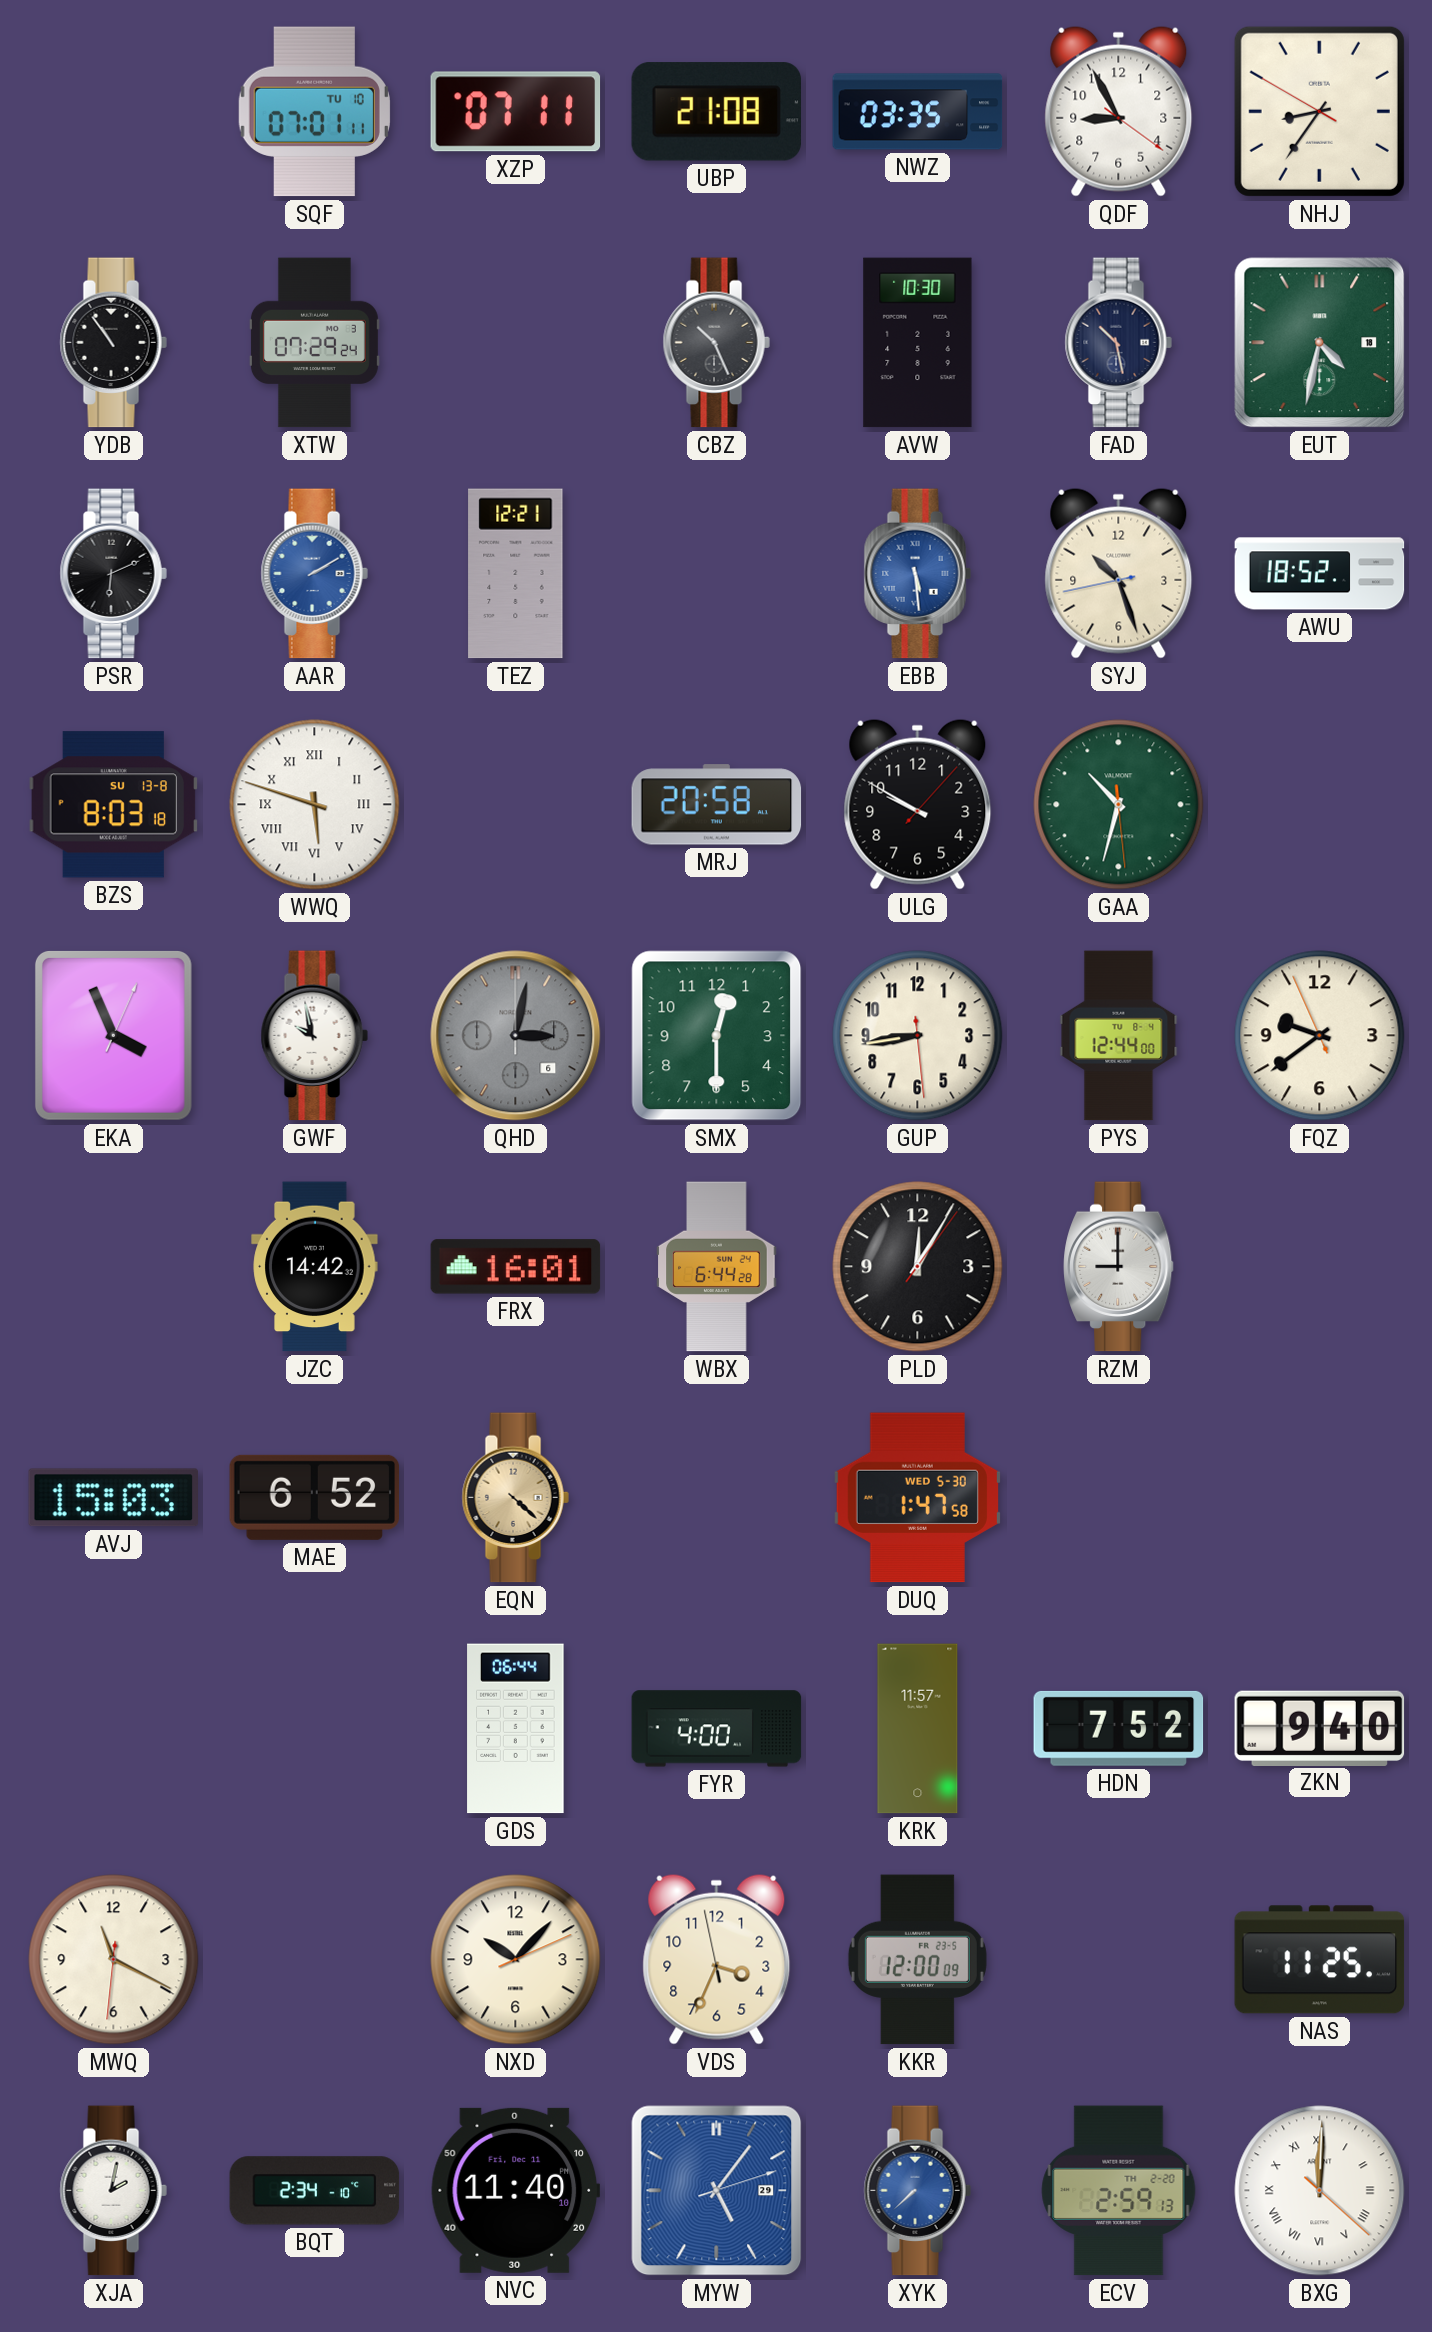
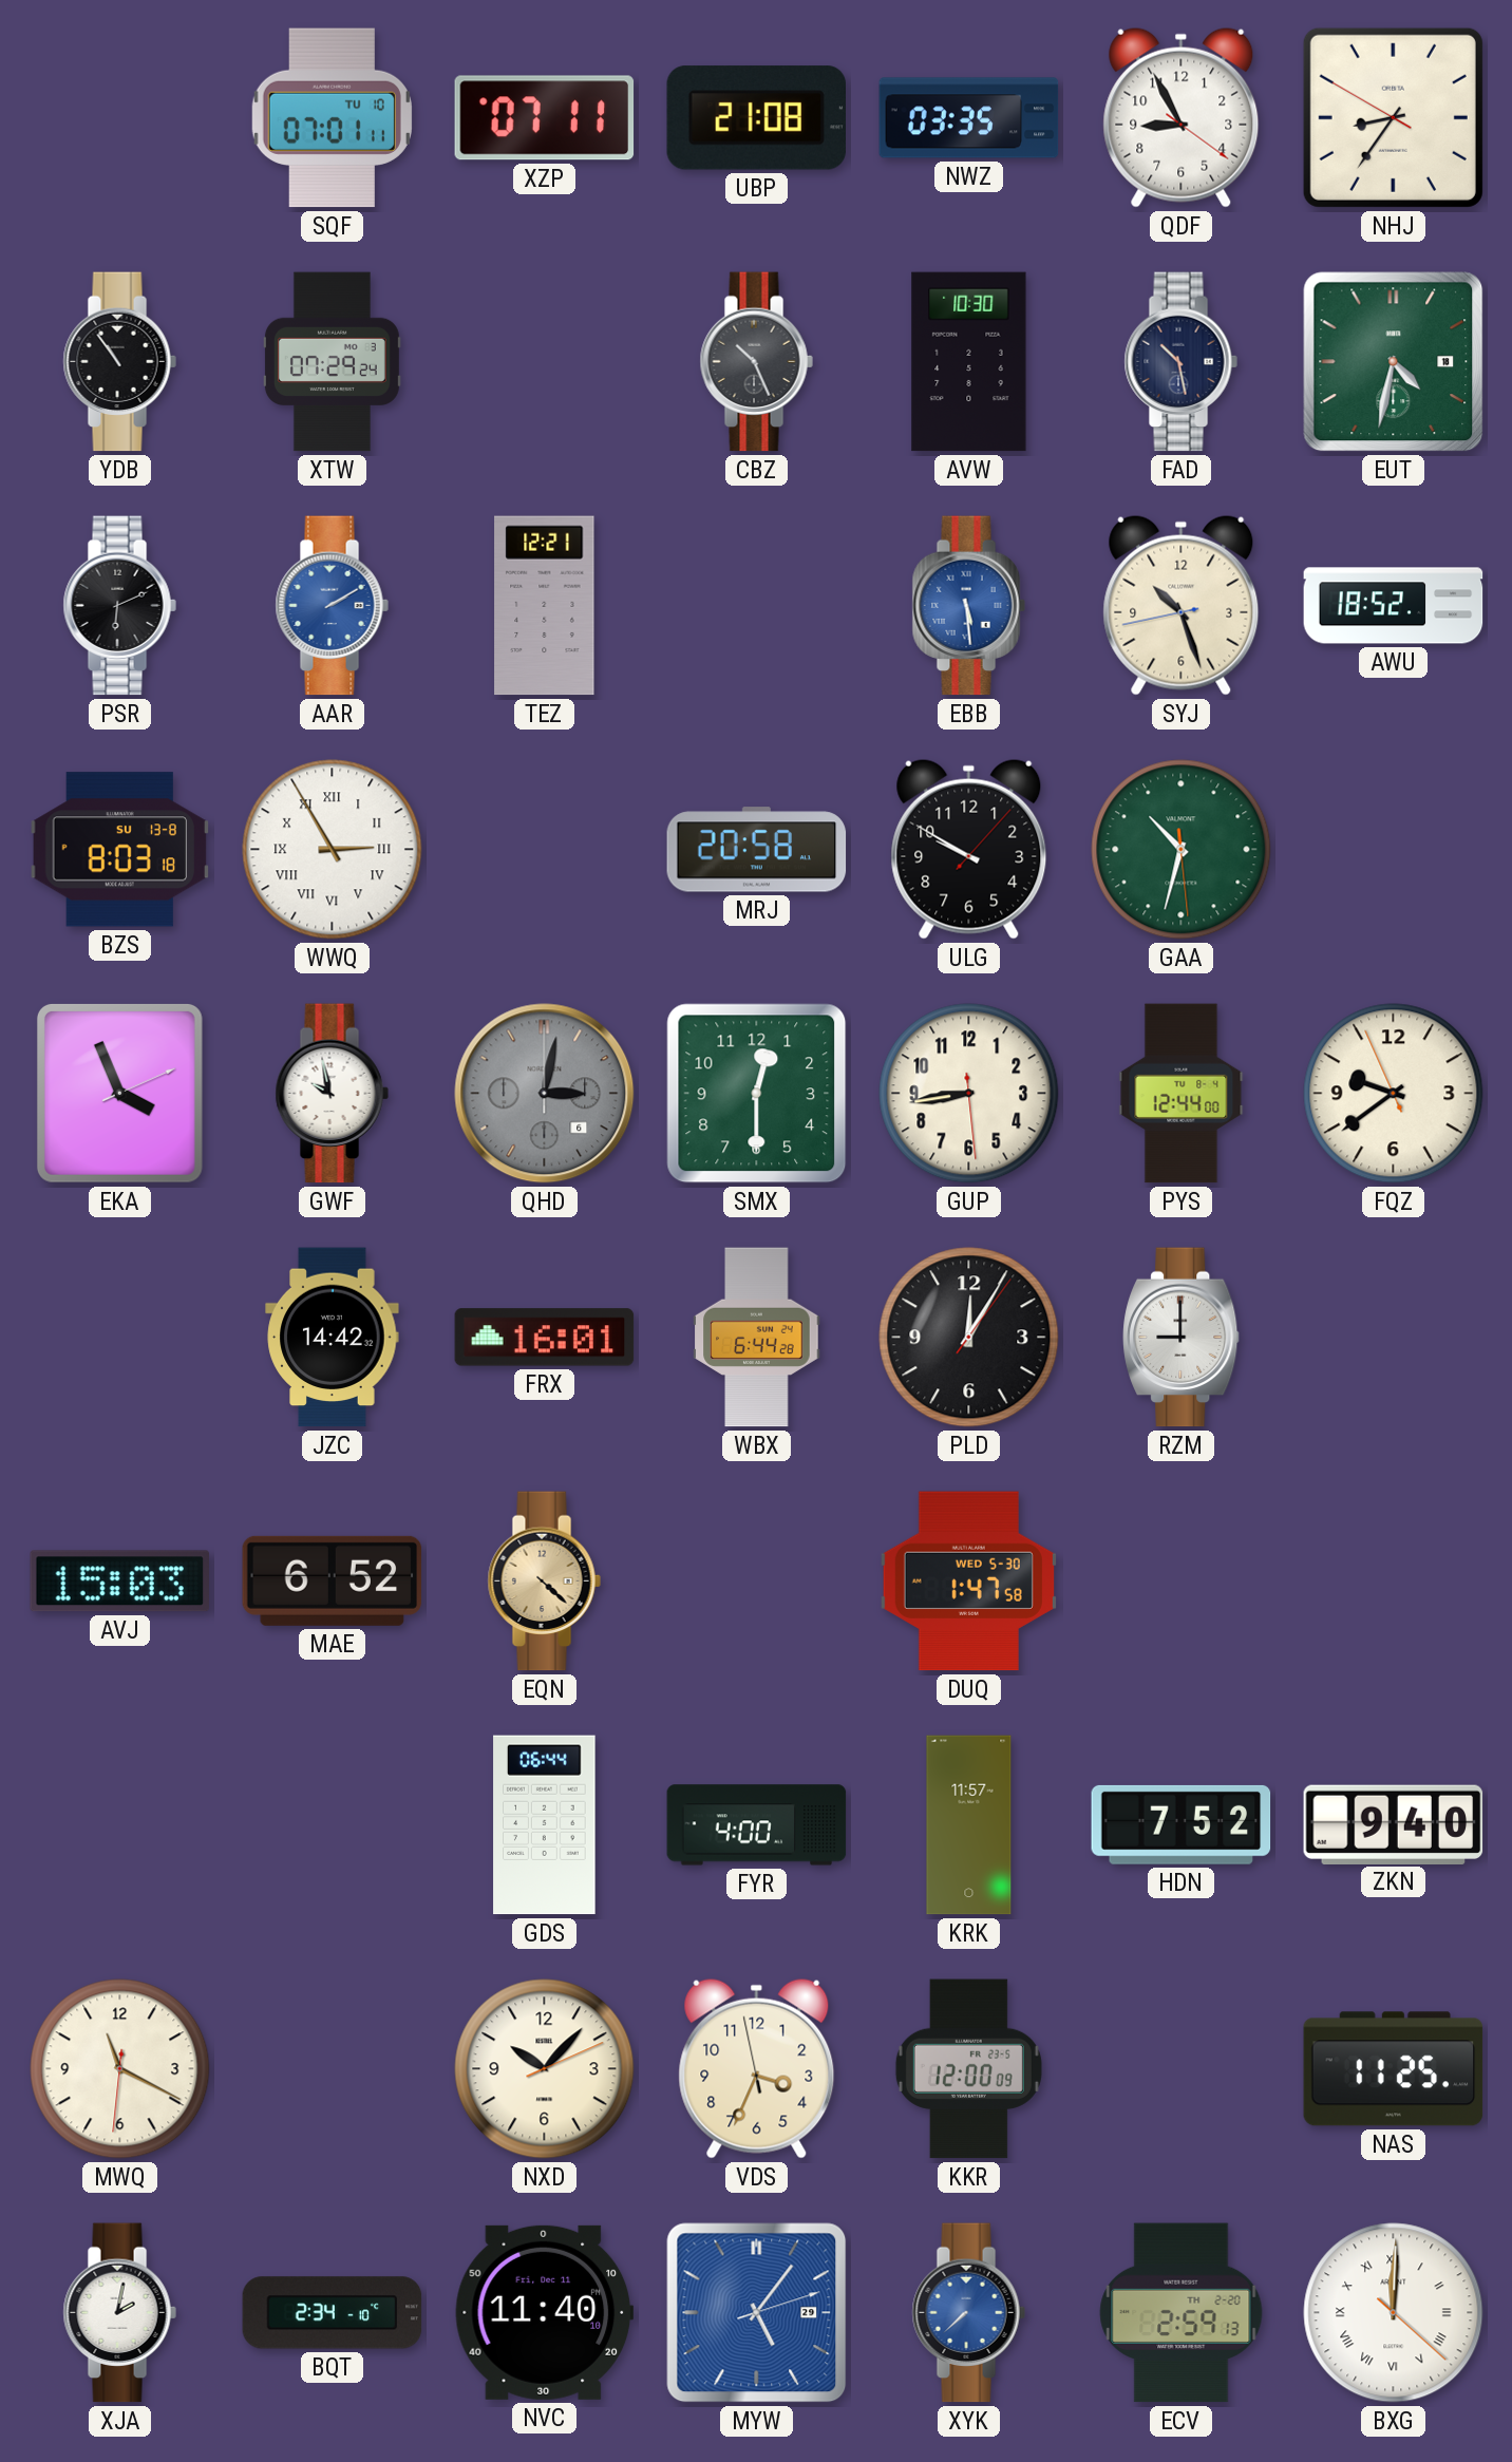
WWQ: 5:48 -> 2:55
EKA: 3:56:04 -> 3:56:11
